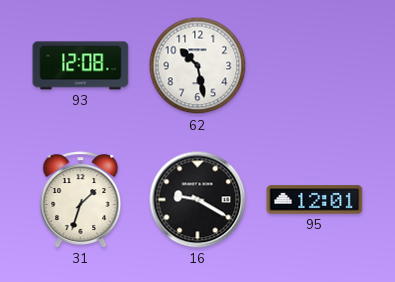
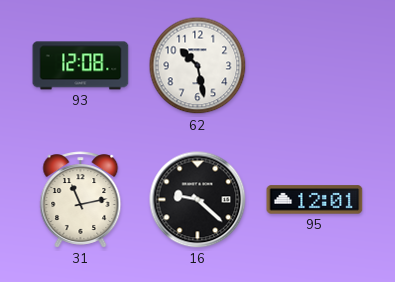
31: 1:33 -> 11:13
16: 9:20 -> 9:22
